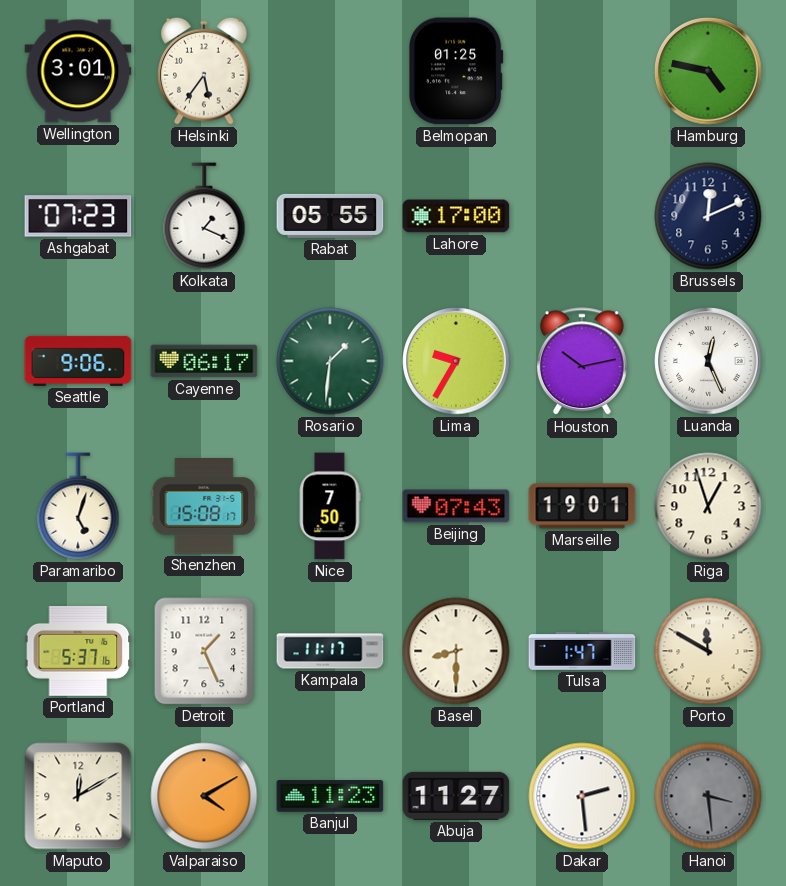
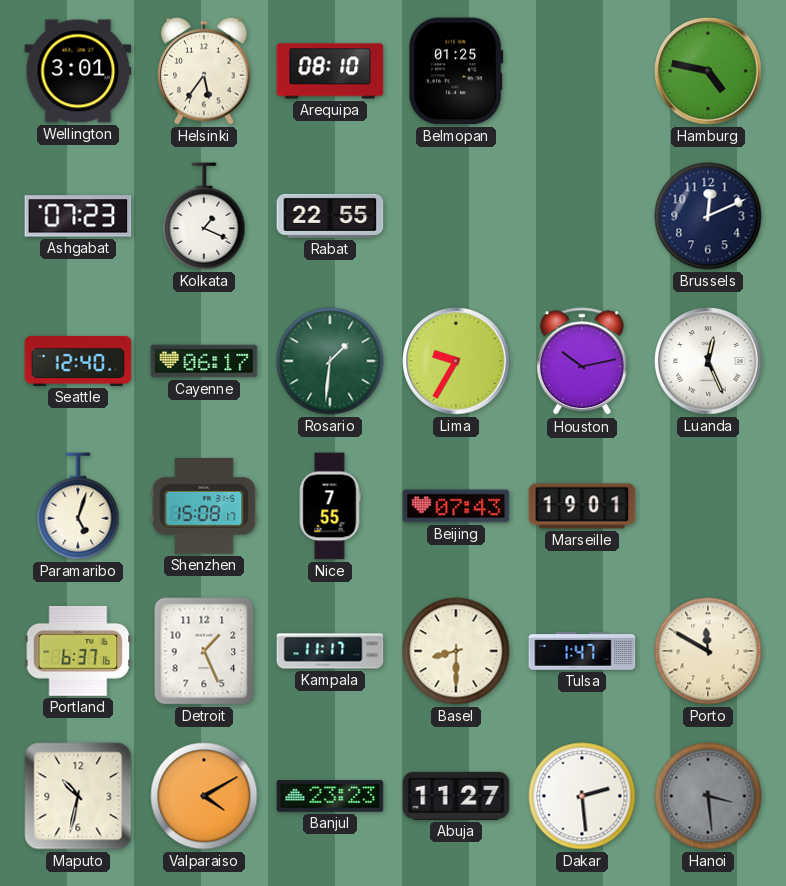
Arequipa: none -> 08:10
Rabat: 05:55 -> 22:55
Lahore: 17:00 -> none
Seattle: 9:06 -> 12:40
Nice: 7:50 -> 7:55
Riga: 12:57 -> none
Portland: 5:37 -> 6:37
Maputo: 12:10 -> 10:32
Banjul: 11:23 -> 23:23
